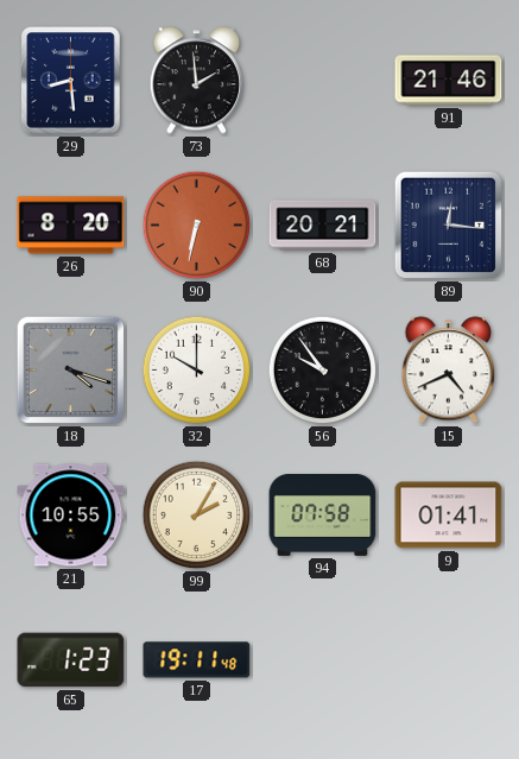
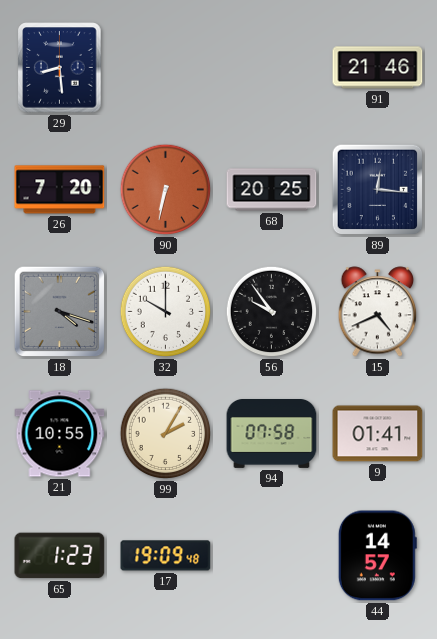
73: 1:59 -> none
26: 8:20 -> 7:20
68: 20:21 -> 20:25
17: 19:11 -> 19:09
44: none -> 14:57
